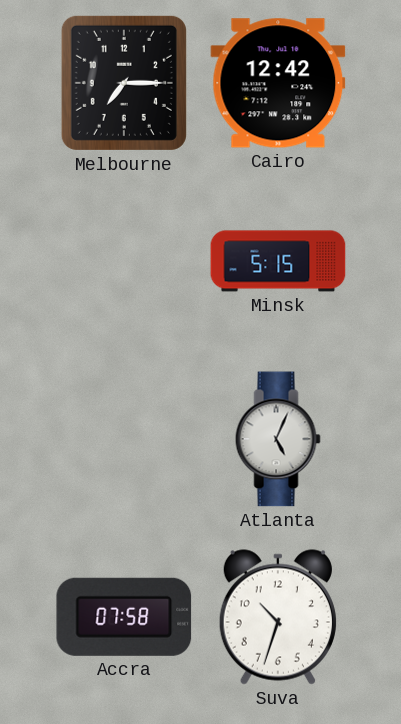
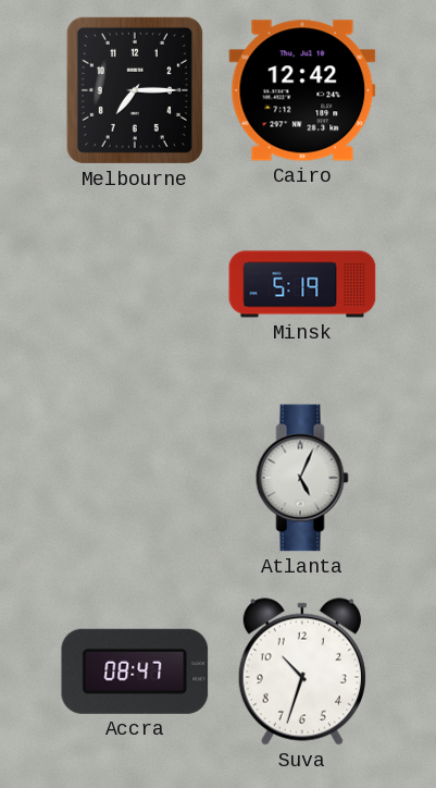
Minsk: 5:15 -> 5:19
Accra: 07:58 -> 08:47
